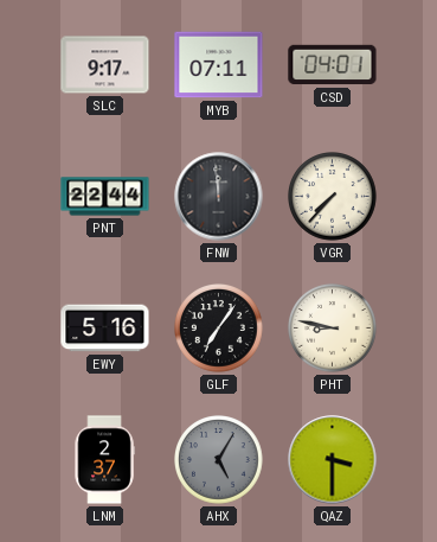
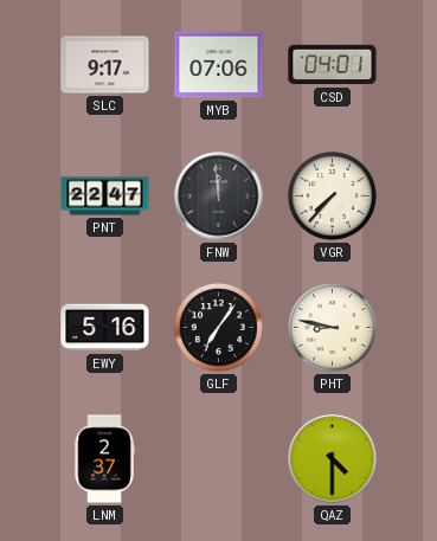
MYB: 07:11 -> 07:06
PNT: 22:44 -> 22:47
AHX: 5:05 -> none
QAZ: 3:30 -> 4:30
